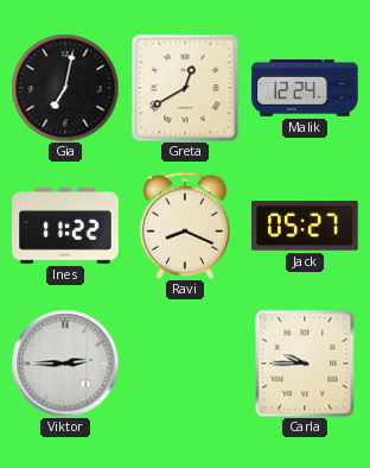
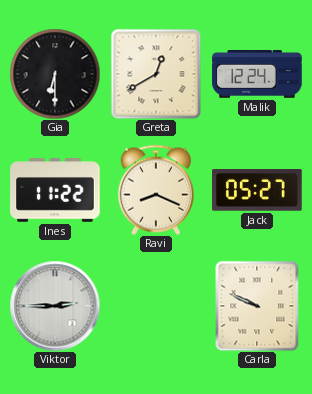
Gia: 7:02 -> 6:30
Carla: 9:45 -> 9:49
